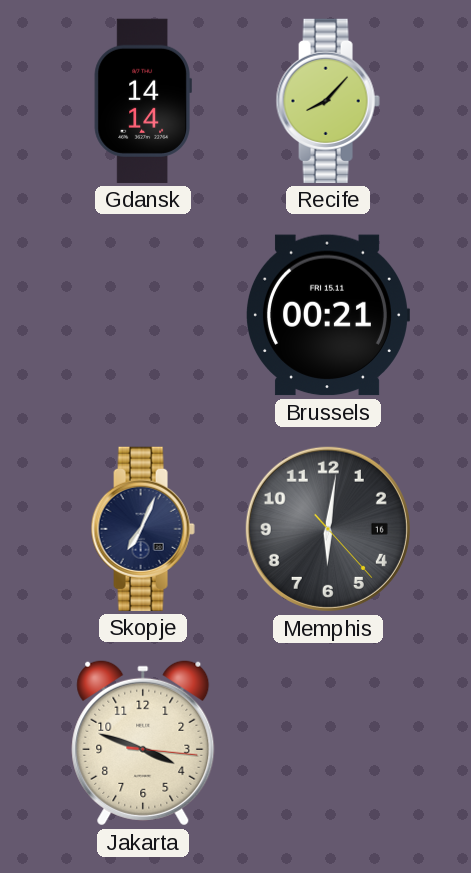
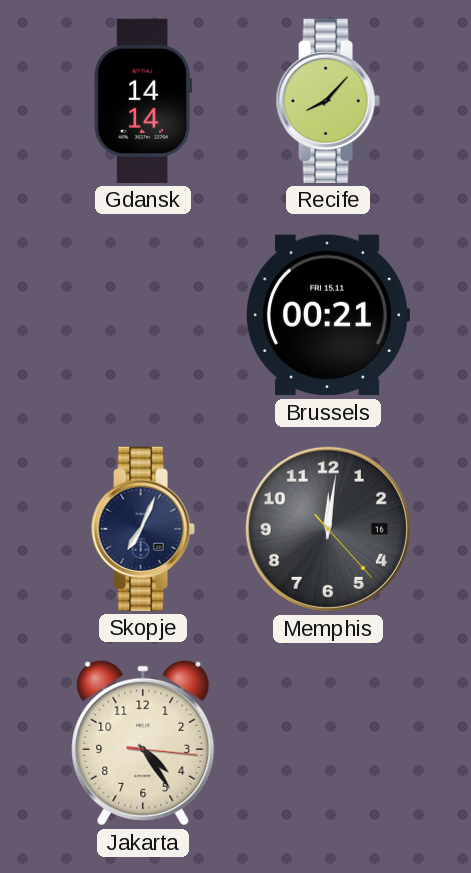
Memphis: 6:01 -> 12:01
Jakarta: 3:48 -> 4:24
